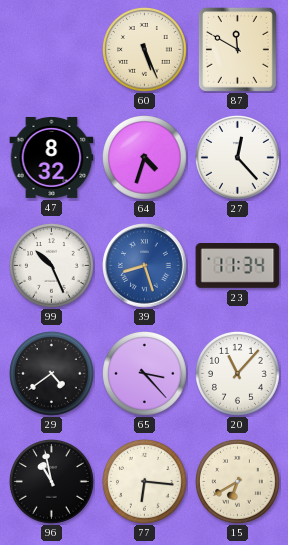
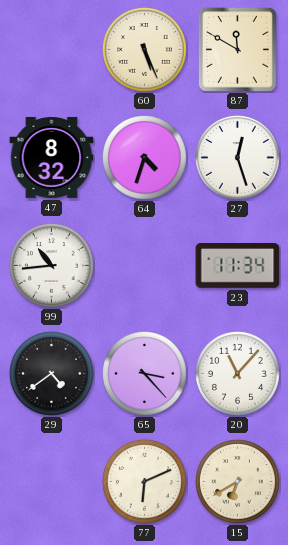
27: 12:23 -> 12:27
99: 10:26 -> 10:44
39: 8:27 -> none
96: 10:58 -> none
77: 6:16 -> 6:11
